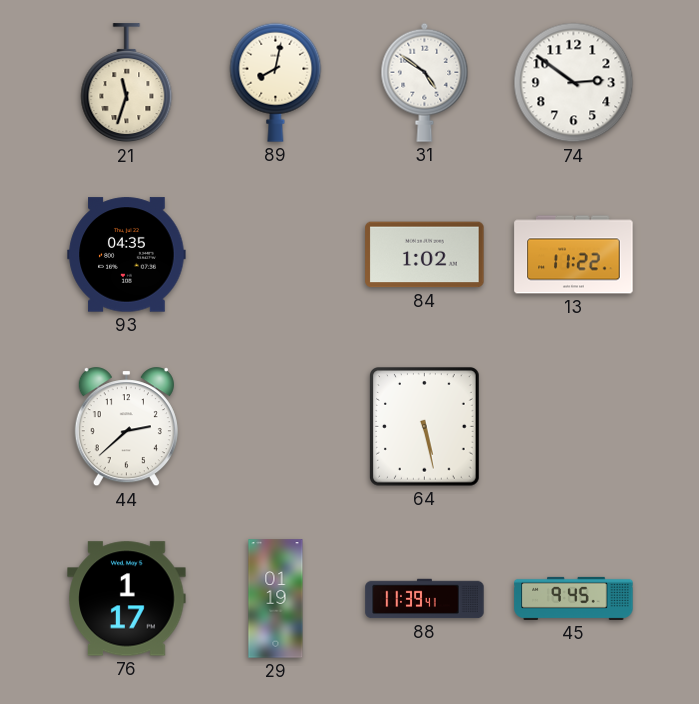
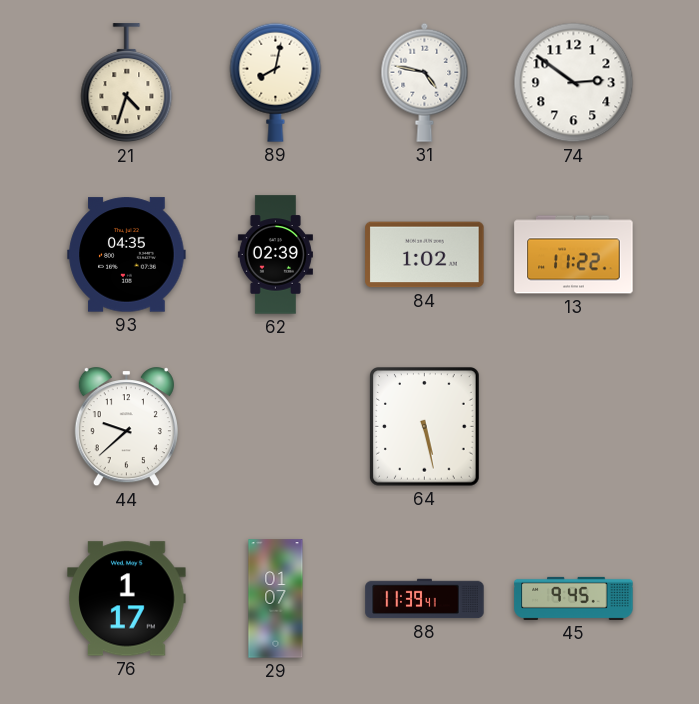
21: 11:33 -> 4:33
31: 4:51 -> 4:47
62: none -> 02:39
44: 2:38 -> 9:38
29: 01:19 -> 01:07
